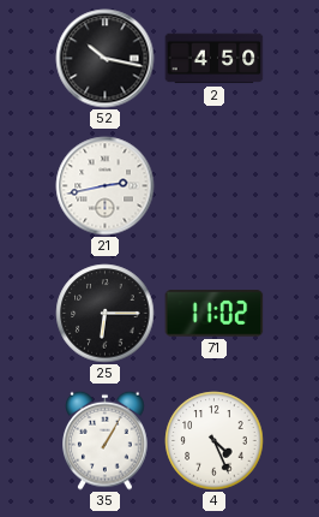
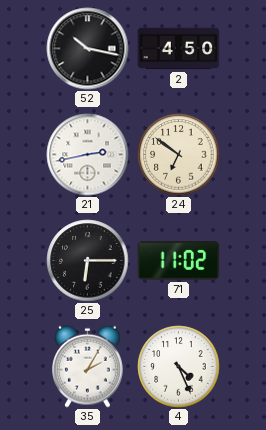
24: none -> 6:51
35: 1:05 -> 2:05
